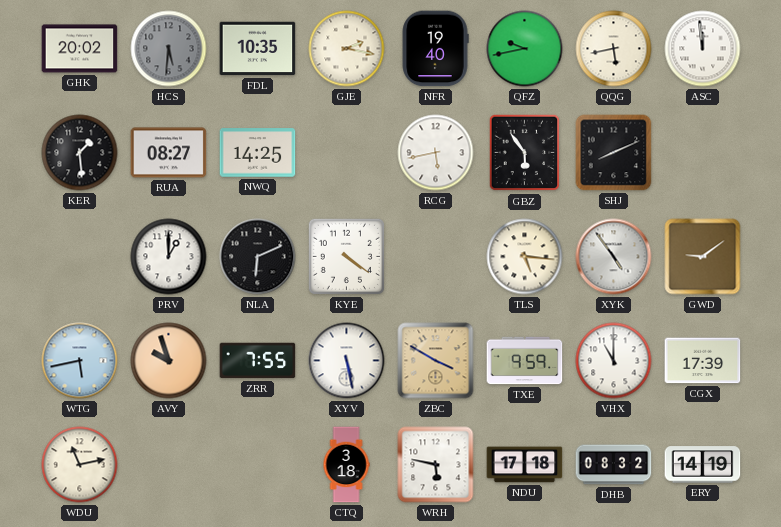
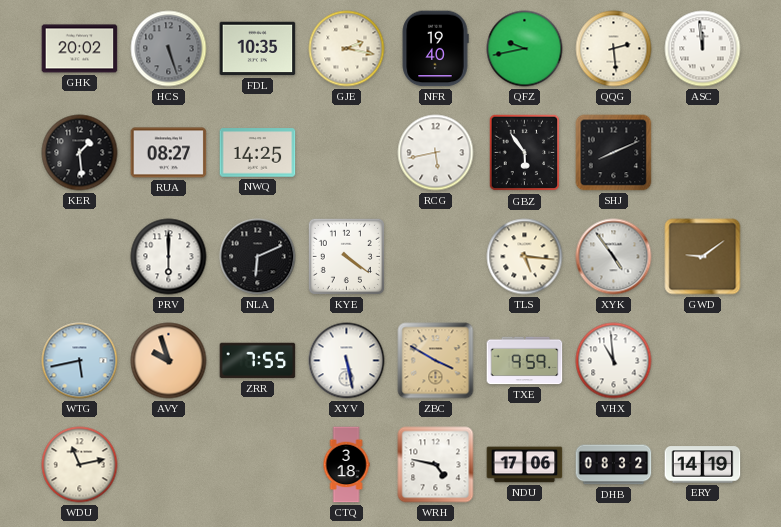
HCS: 5:31 -> 5:27
QQG: 5:43 -> 2:29
PRV: 1:00 -> 6:00
VHX: 11:00 -> 10:59
CGX: 17:39 -> none
WRH: 5:47 -> 4:47
NDU: 17:18 -> 17:06
